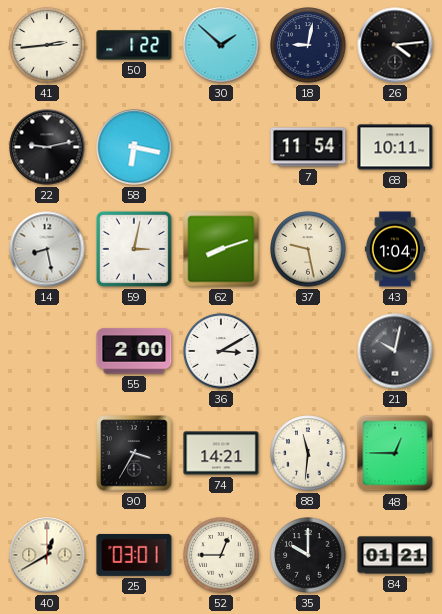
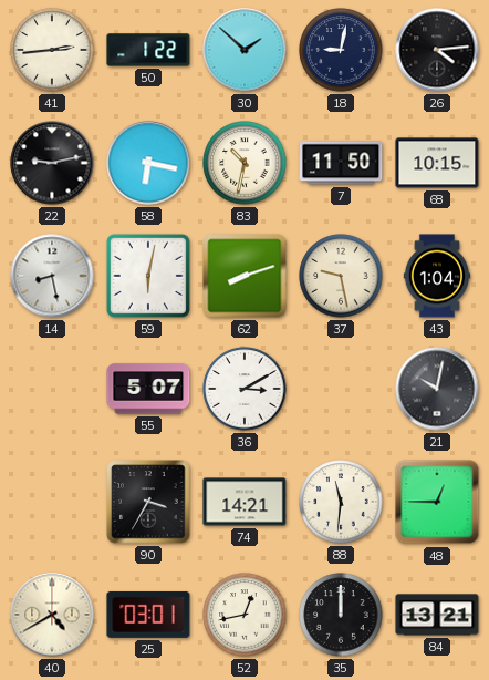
83: none -> 10:32
7: 11:54 -> 11:50
68: 10:11 -> 10:15
59: 3:02 -> 6:02
55: 2:00 -> 5:07
40: 12:40 -> 4:40
52: 12:45 -> 12:43
35: 10:00 -> 12:00
84: 01:21 -> 13:21
